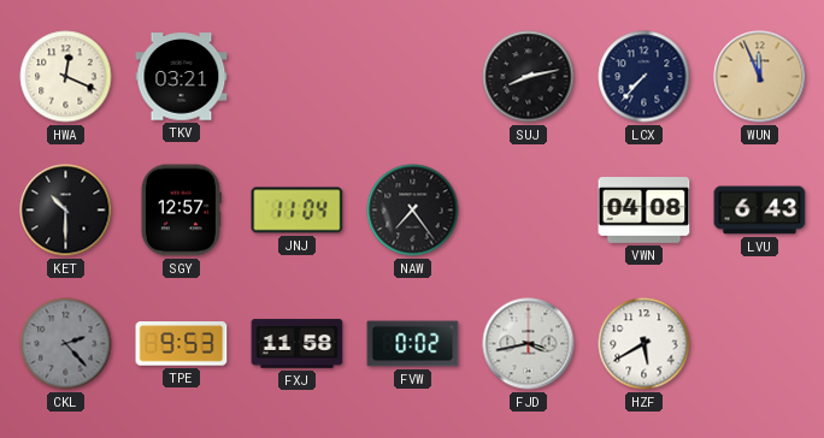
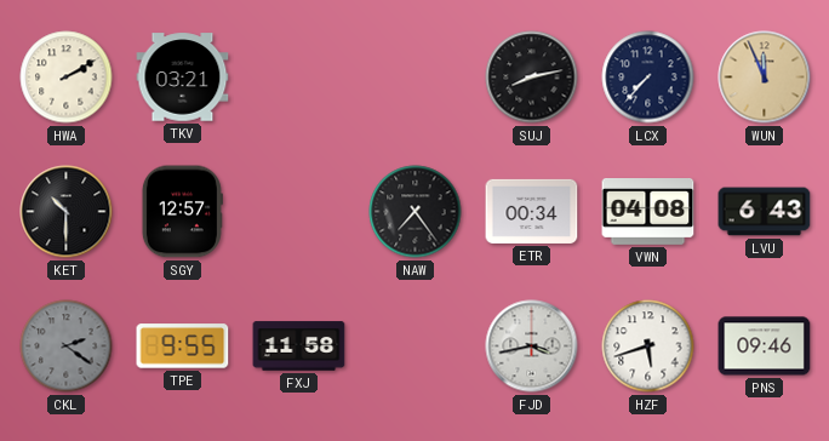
HWA: 12:19 -> 2:10
JNJ: 11:04 -> none
ETR: none -> 00:34
CKL: 2:23 -> 2:21
TPE: 9:53 -> 9:55
FVW: 0:02 -> none
HZF: 5:40 -> 5:42
PNS: none -> 09:46
